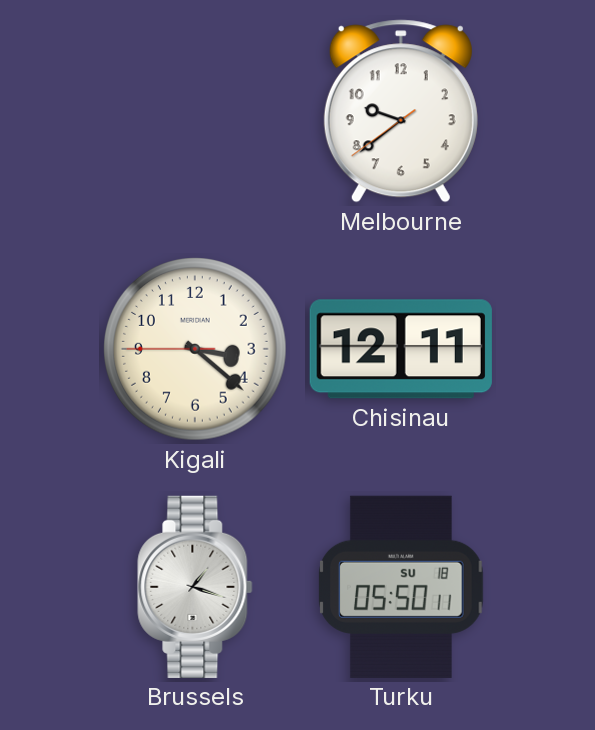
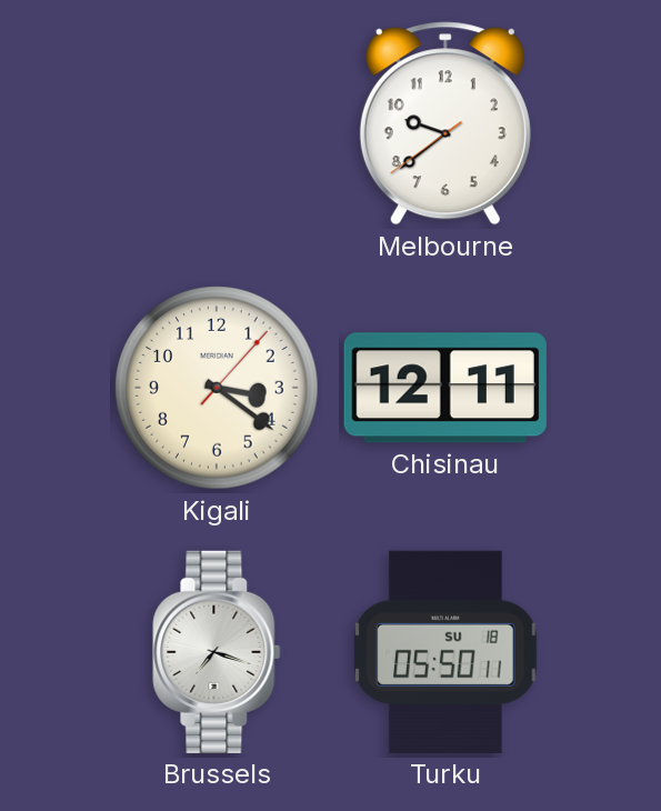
Kigali: 3:21:45 -> 3:21:07
Brussels: 1:18 -> 7:18
